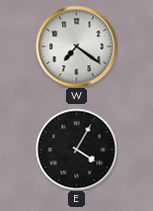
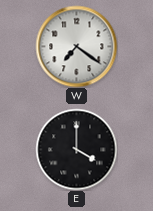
E: 4:05 -> 4:00
